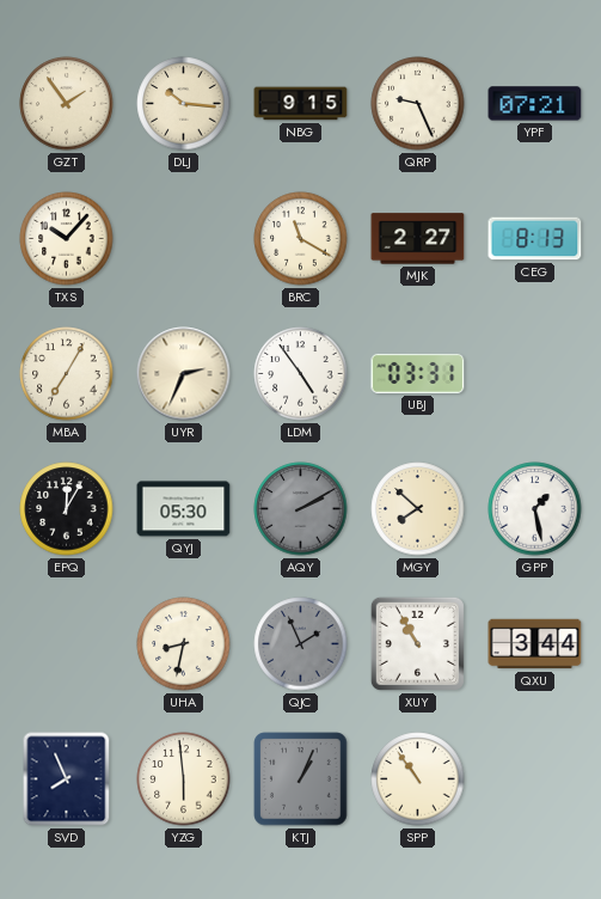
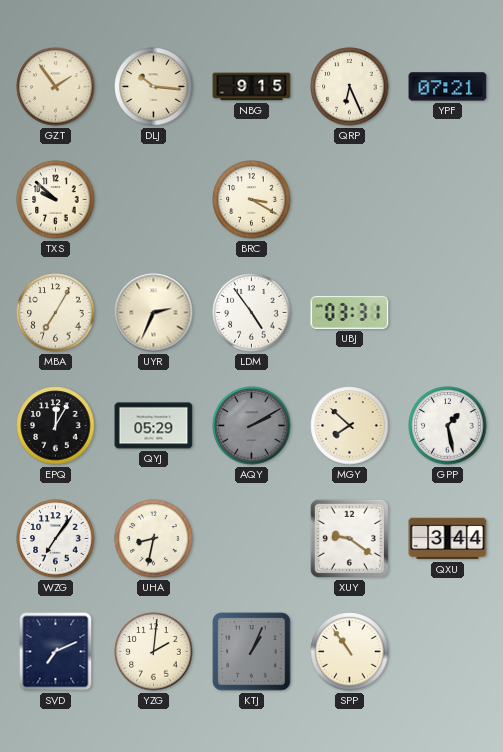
QRP: 9:26 -> 6:26
TXS: 10:07 -> 9:52
BRC: 11:20 -> 3:20
MJK: 2:27 -> none
CEG: 8:13 -> none
QYJ: 05:30 -> 05:29
WZG: none -> 7:06
QJC: 1:56 -> none
XUY: 10:55 -> 9:21
SVD: 7:56 -> 7:11
YZG: 5:59 -> 2:01
